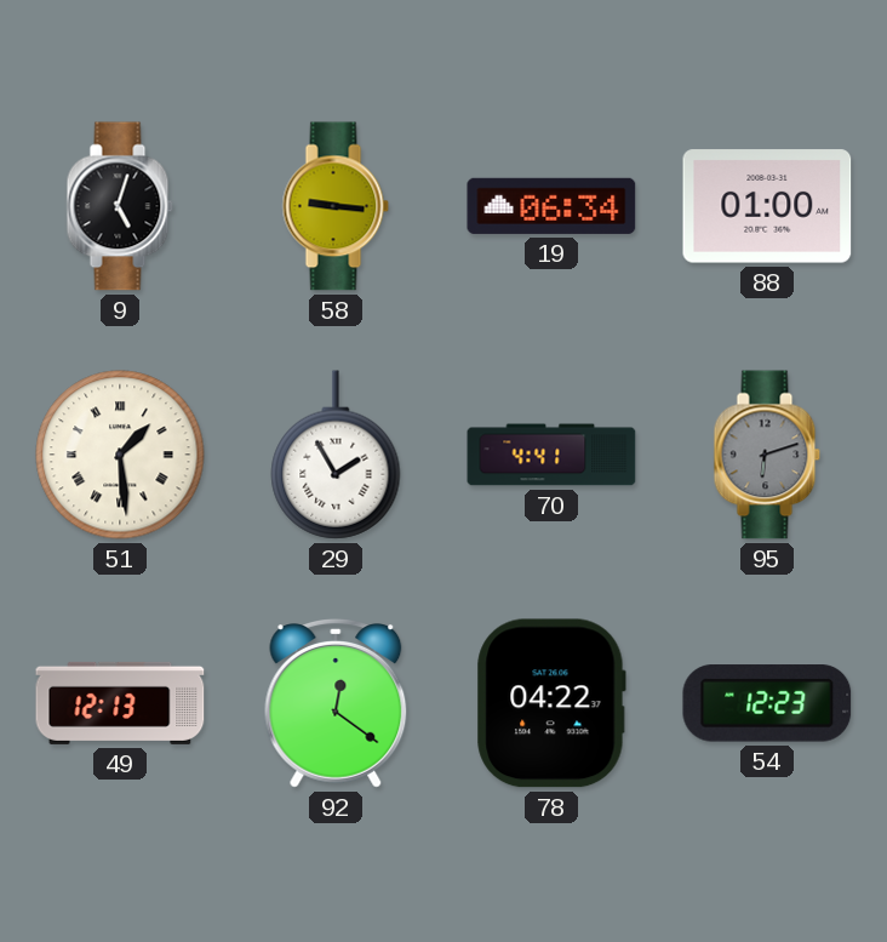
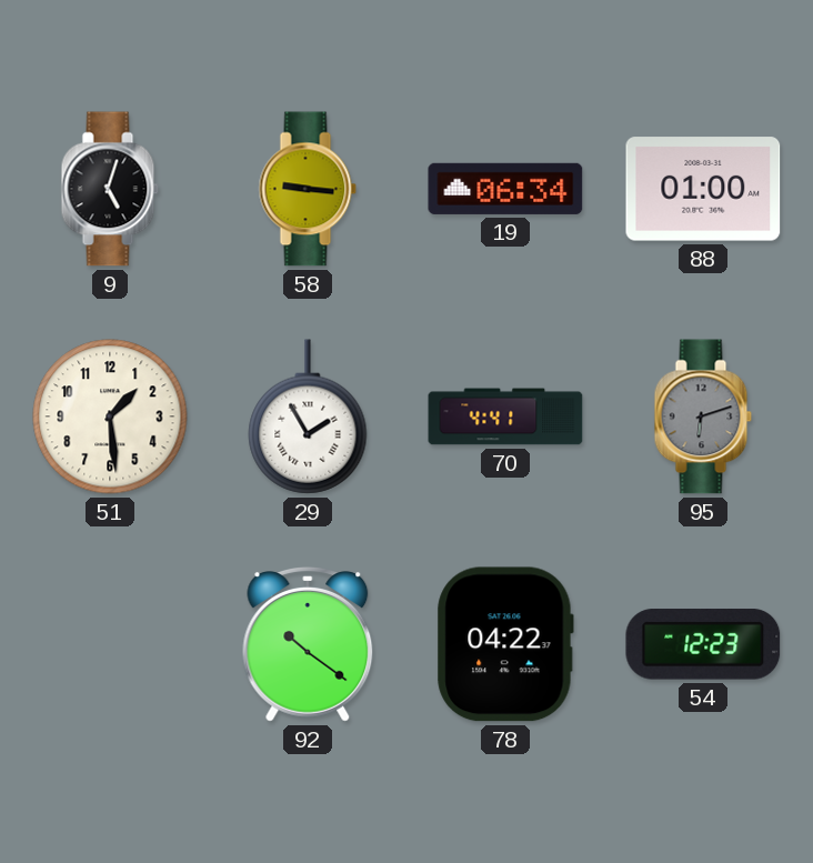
51 numerals: Roman -> Arabic
49: 12:13 -> none
92: 12:21 -> 10:21
